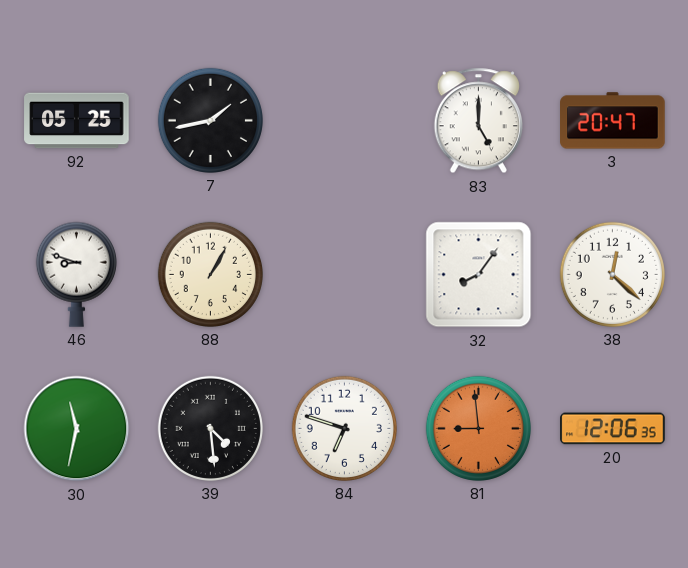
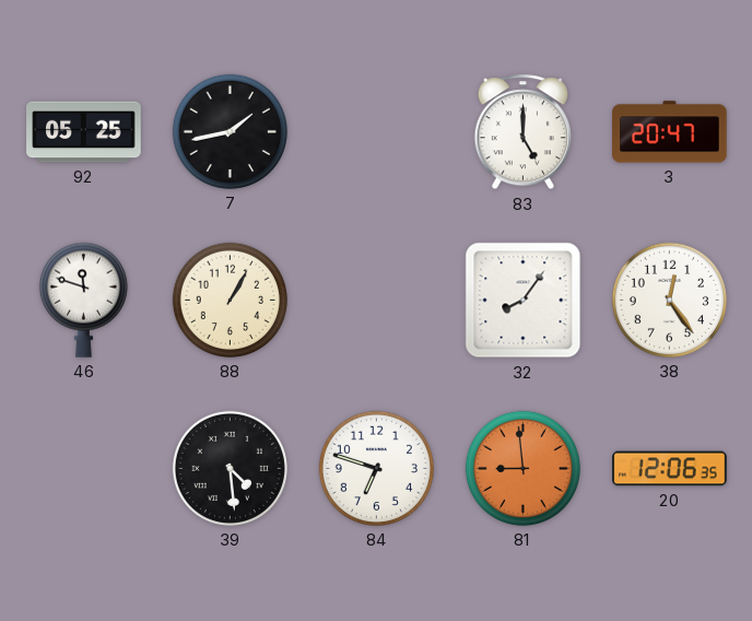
46: 8:48 -> 11:48
38: 12:22 -> 12:24
30: 11:32 -> none
